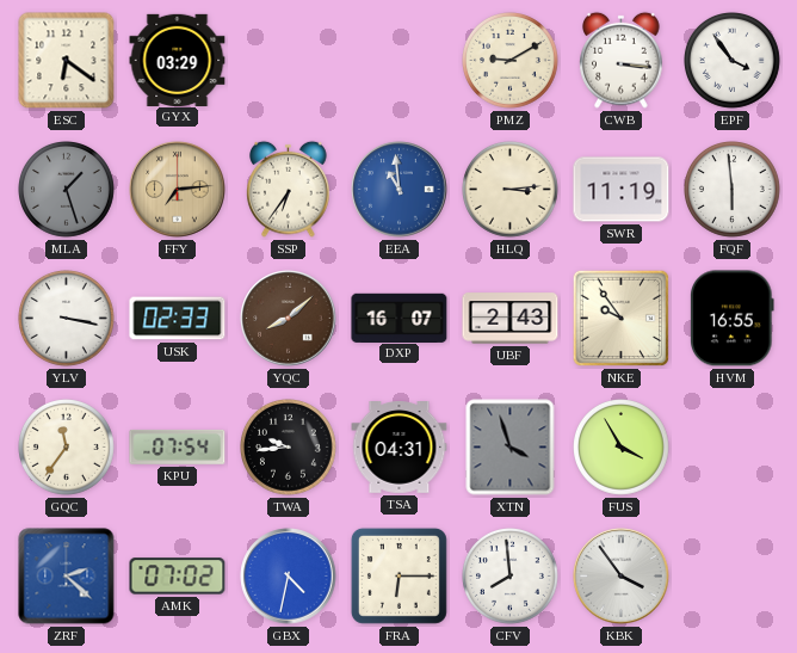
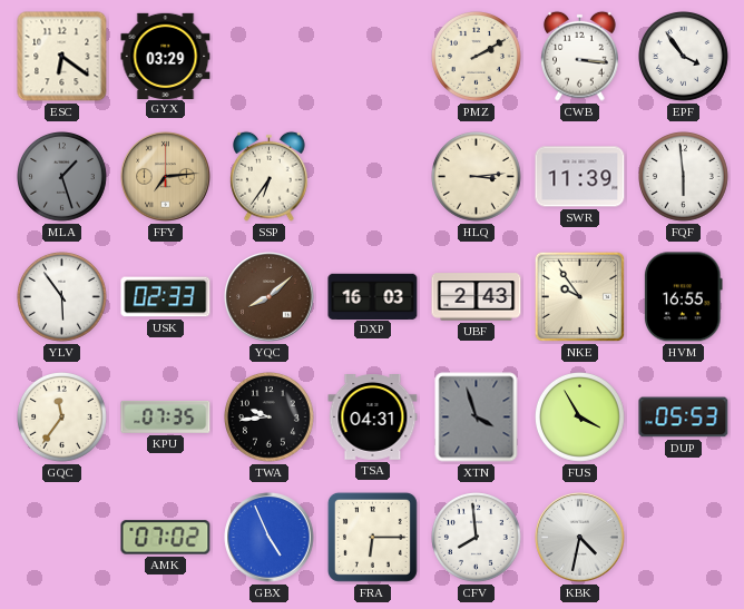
PMZ: 9:10 -> 2:10
EEA: 10:59 -> none
SWR: 11:19 -> 11:39
YLV: 3:17 -> 5:54
DXP: 16:07 -> 16:03
KPU: 07:54 -> 07:35
DUP: none -> 05:53
ZRF: 2:22 -> none
GBX: 4:32 -> 4:56
KBK: 3:54 -> 4:32
